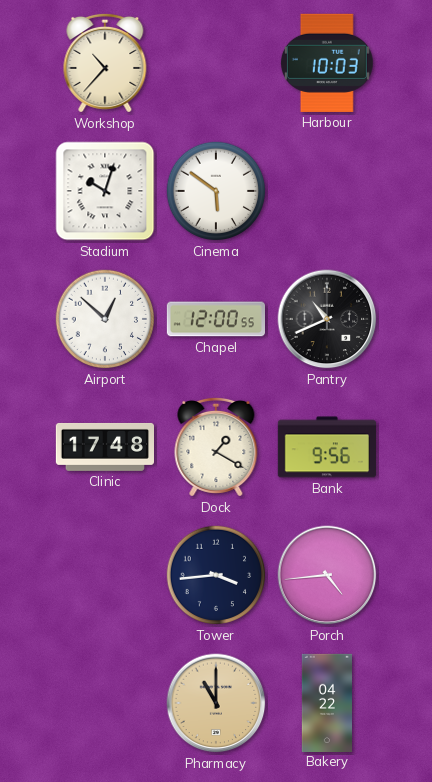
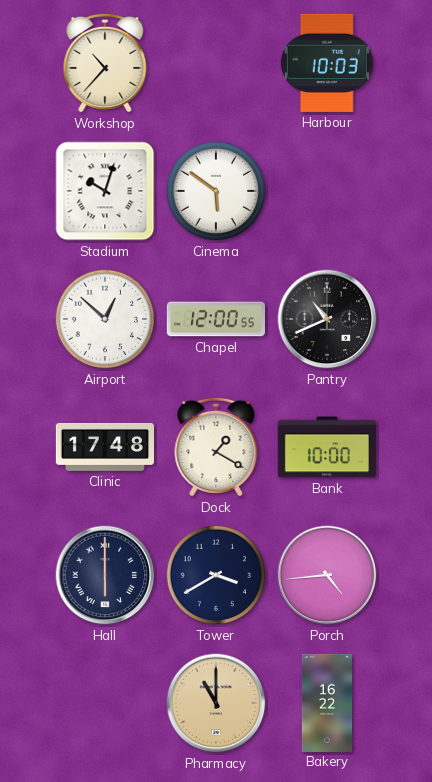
Bank: 9:56 -> 10:00
Hall: none -> 6:00
Tower: 3:44 -> 3:40
Bakery: 04:22 -> 16:22
